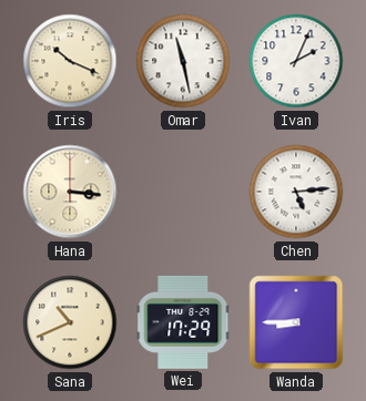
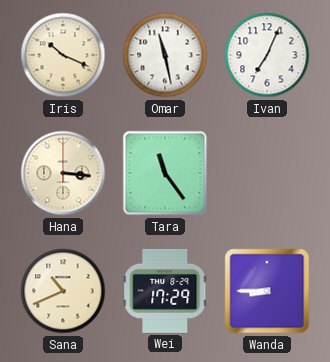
Ivan: 2:04 -> 7:04
Tara: none -> 11:24
Chen: 5:14 -> none
